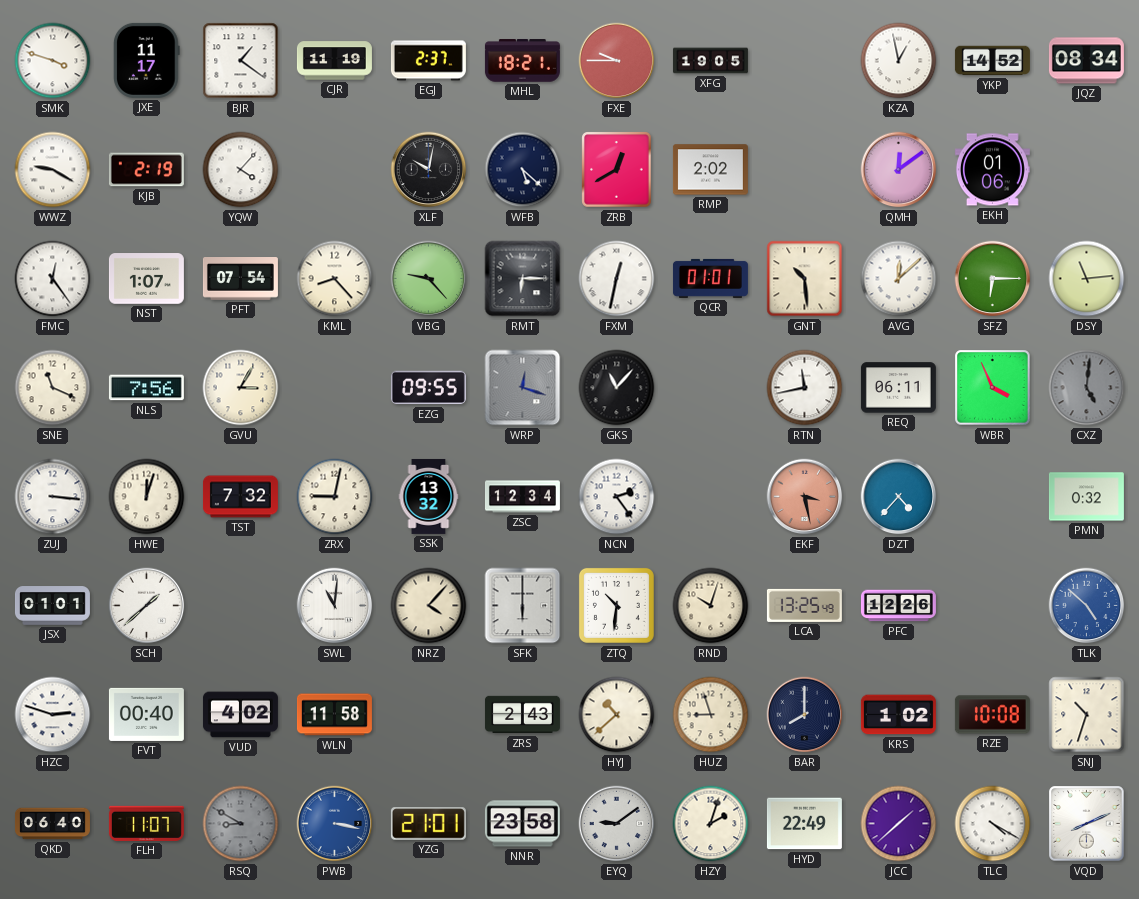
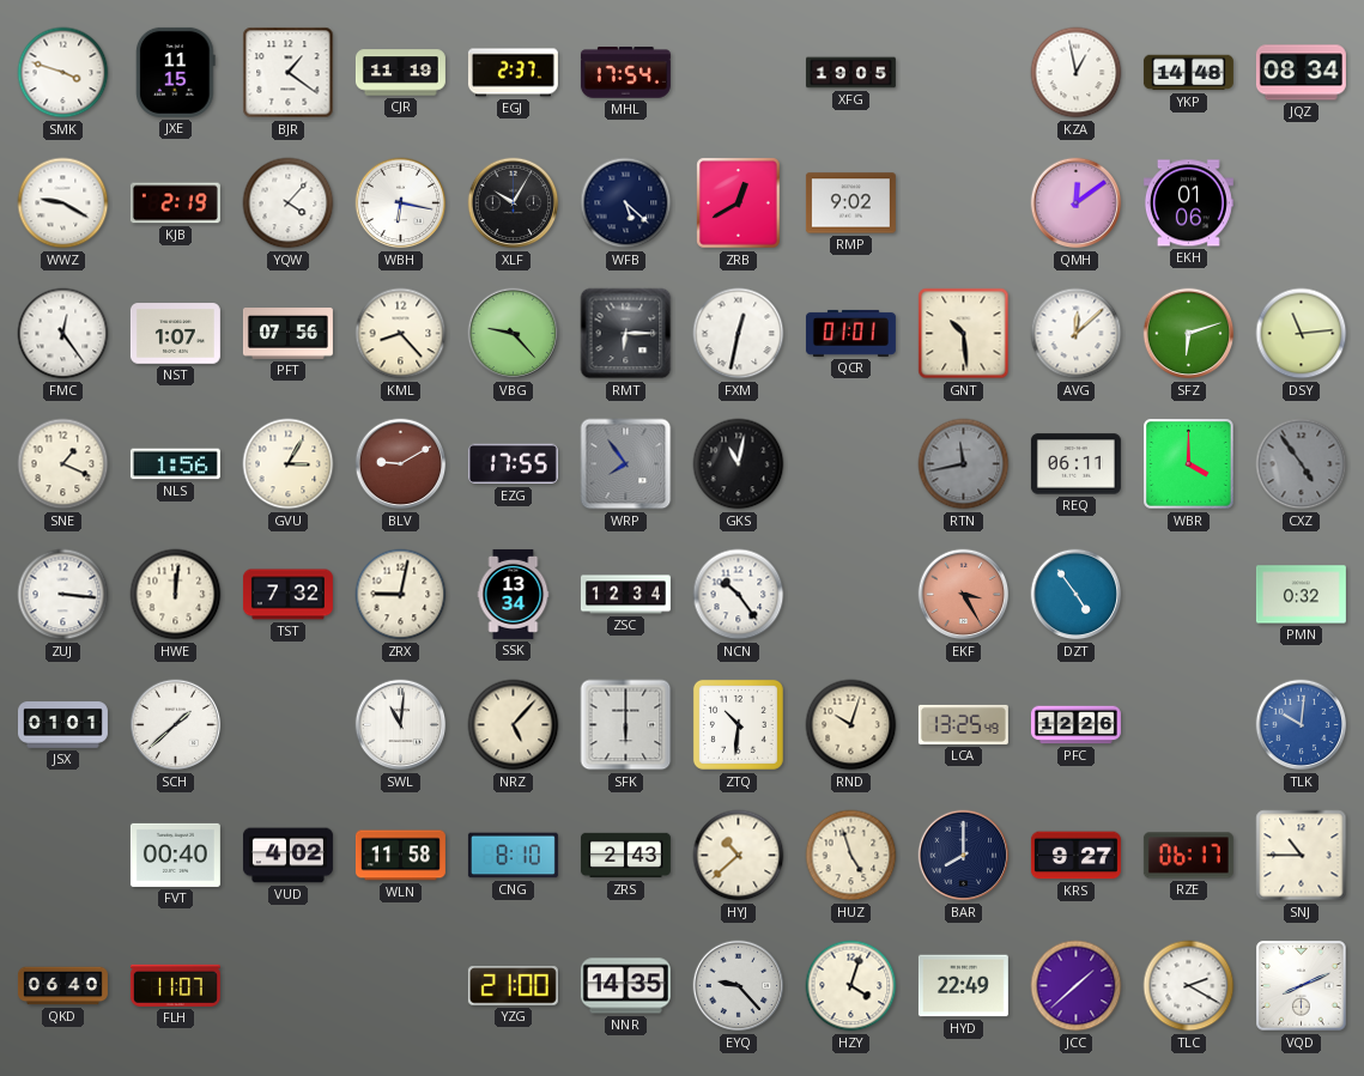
JXE: 11:17 -> 11:15
MHL: 18:21 -> 17:54
FXE: 9:45 -> none
YKP: 14:52 -> 14:48
WBH: none -> 6:17
XLF: 10:02 -> 10:05
RMP: 2:02 -> 9:02
PFT: 07:54 -> 07:56
SFZ: 6:15 -> 6:12
SNE: 11:19 -> 1:19
NLS: 7:56 -> 1:56
BLV: none -> 9:10
EZG: 09:55 -> 17:55
WRP: 12:18 -> 7:54
GKS: 11:07 -> 11:02
RTN dial: white -> grey
WBR: 3:56 -> 4:00
CXZ: 5:01 -> 4:54
HWE: 12:03 -> 12:01
SSK: 13:32 -> 13:34
NCN: 2:24 -> 10:24
EKF: 3:28 -> 3:25
DZT: 4:37 -> 4:54
NRZ: 4:07 -> 5:07
TLK: 4:52 -> 10:01
HZC: 2:48 -> none
CNG: none -> 8:10
HUZ: 8:57 -> 4:57
KRS: 1:02 -> 9:27
RZE: 10:08 -> 06:17
SNJ: 10:33 -> 10:45
RSQ: 8:50 -> none
PWB: 3:17 -> none
YZG: 21:01 -> 21:00
NNR: 23:58 -> 14:35
EYQ: 9:09 -> 9:23
HZY: 2:03 -> 4:03
TLC: 4:20 -> 2:20
